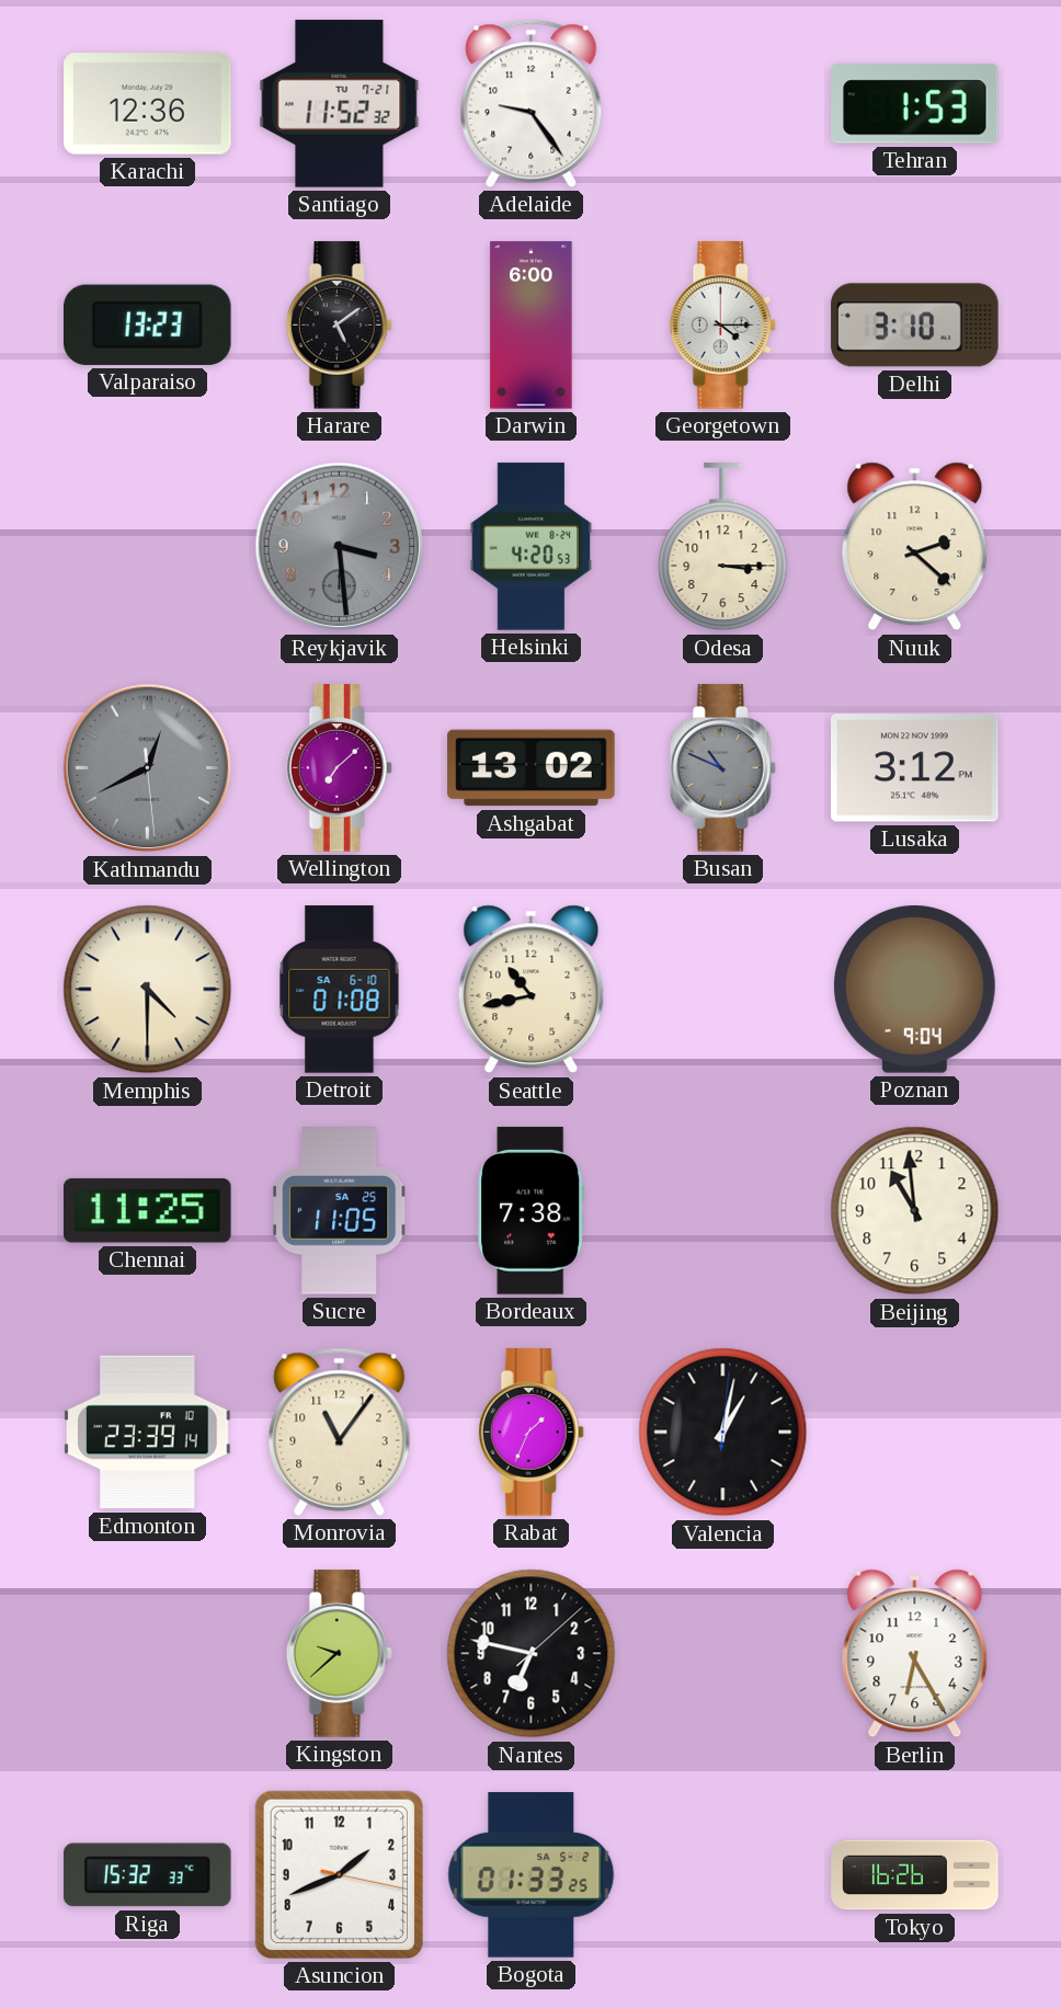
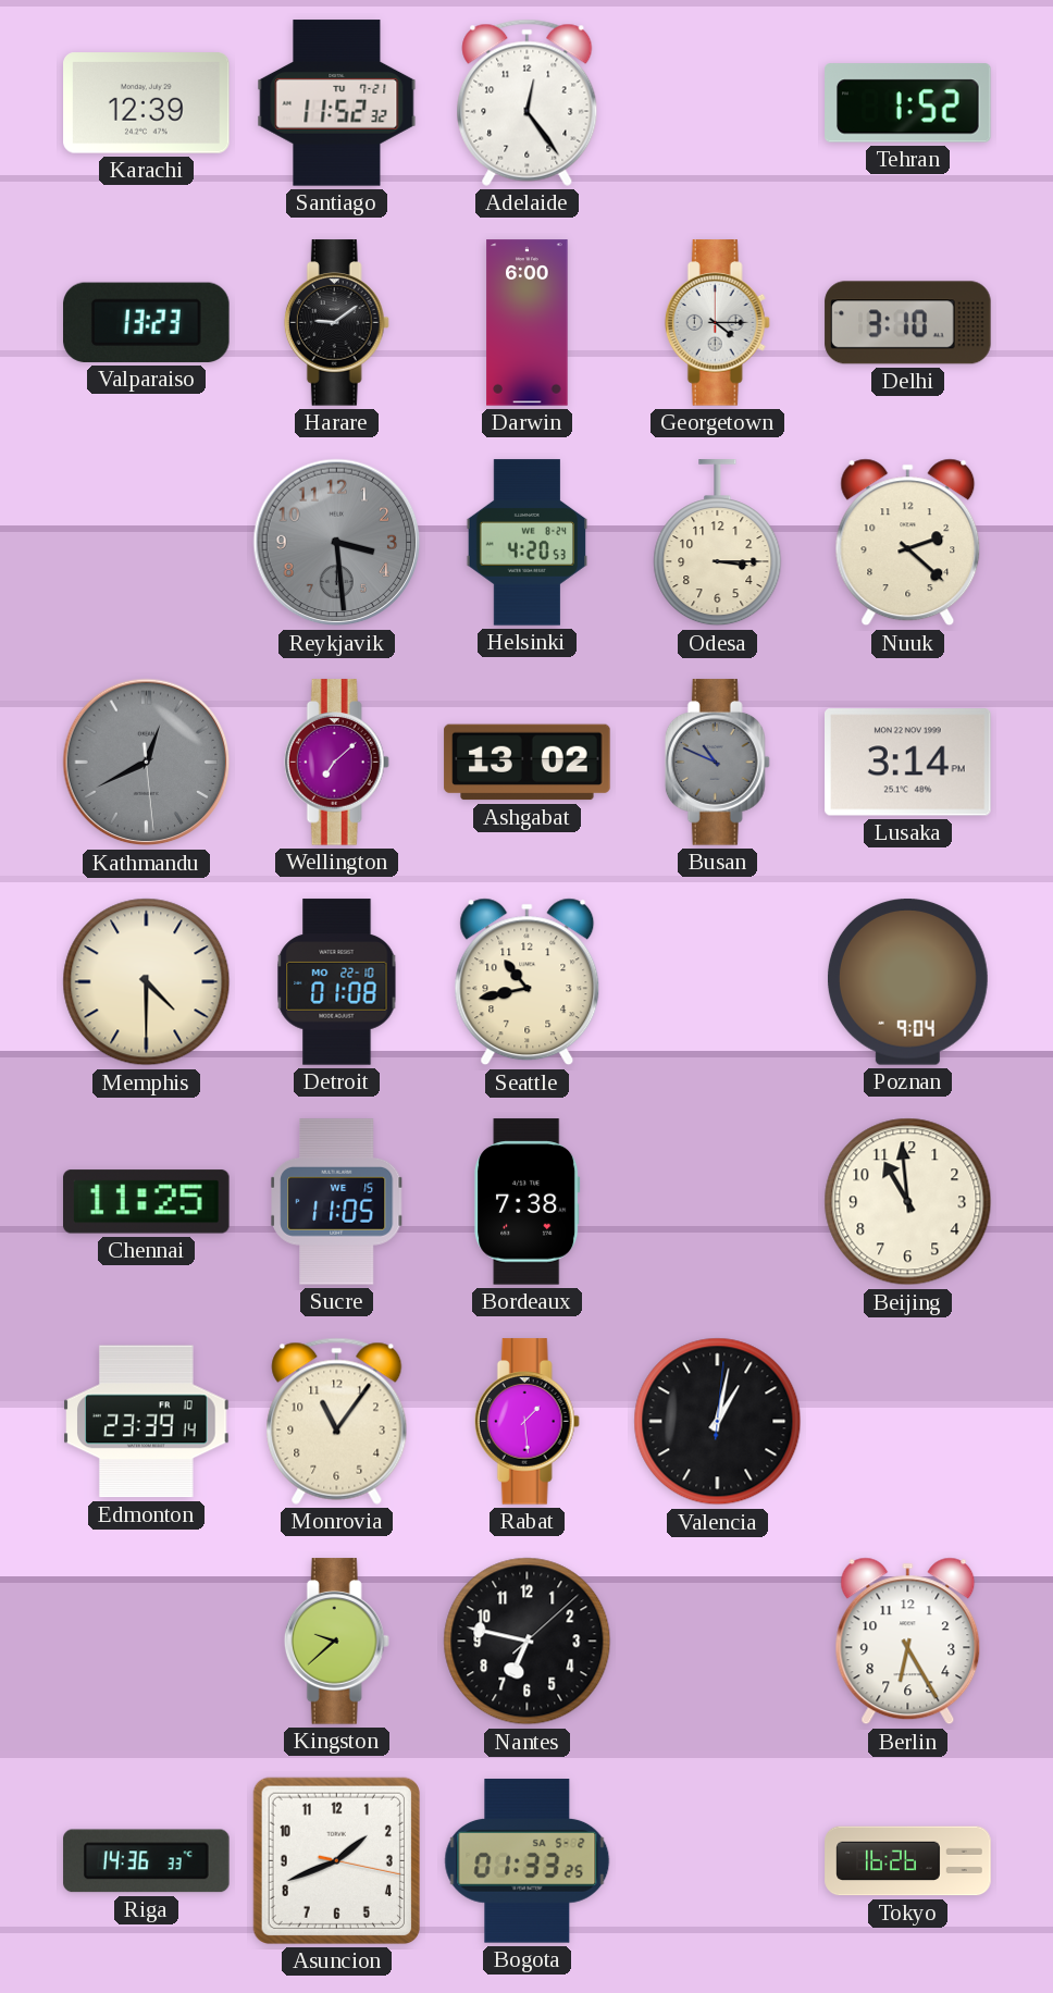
Karachi: 12:36 -> 12:39
Adelaide: 9:24 -> 12:24
Tehran: 1:53 -> 1:52
Harare: 5:09 -> 9:09
Lusaka: 3:12 -> 3:14
Detroit date: SA 6-10 -> MO 22-10
Sucre date: SA 25 -> WE 15
Rabat: 1:34 -> 1:29
Riga: 15:32 -> 14:36
